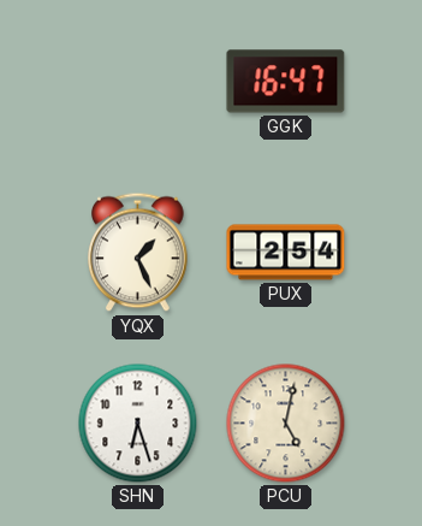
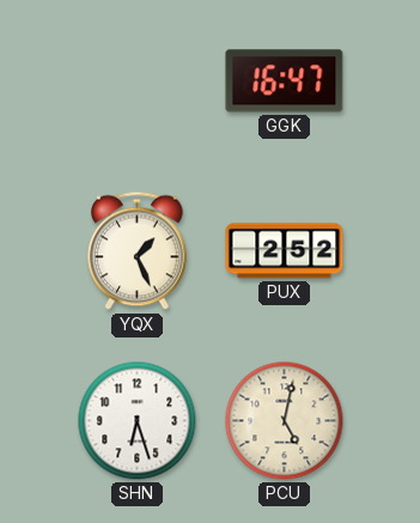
PUX: 2:54 -> 2:52
